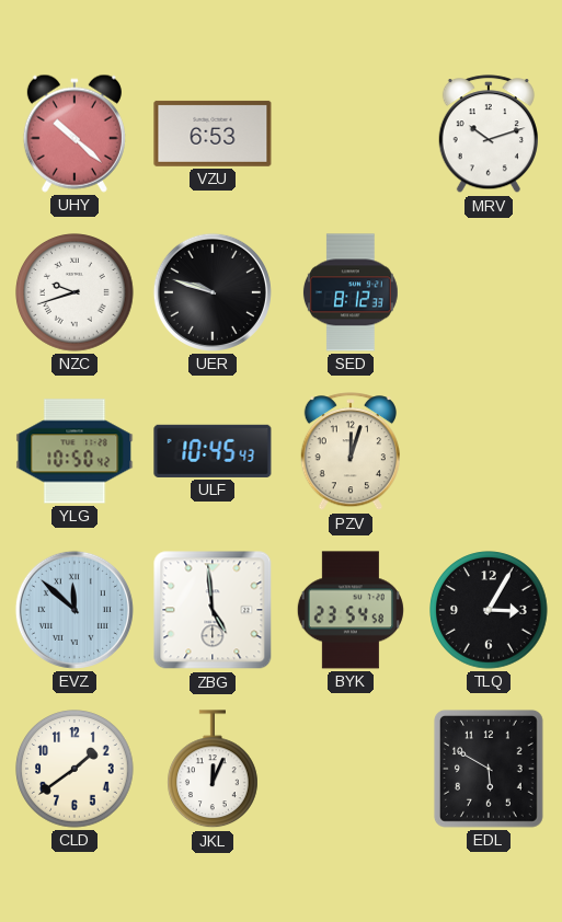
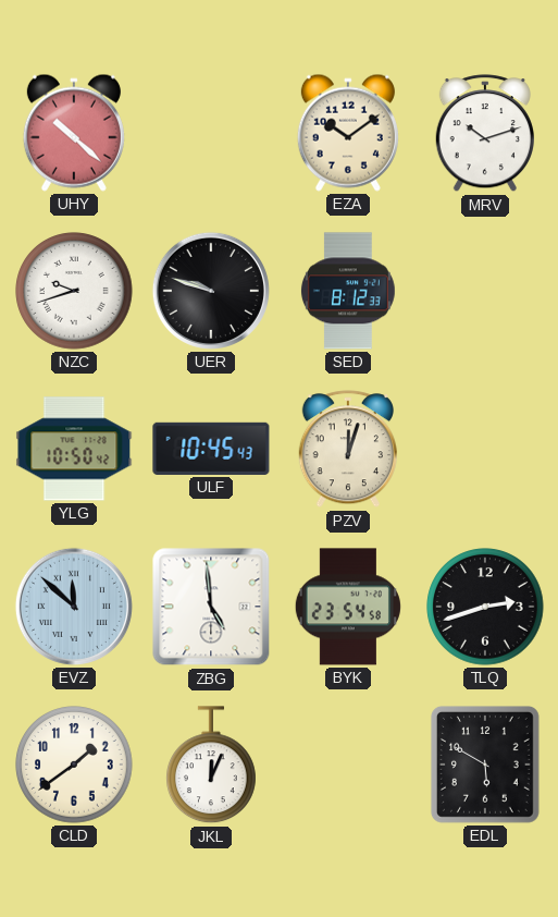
VZU: 6:53 -> none
EZA: none -> 10:09
TLQ: 3:05 -> 2:42
